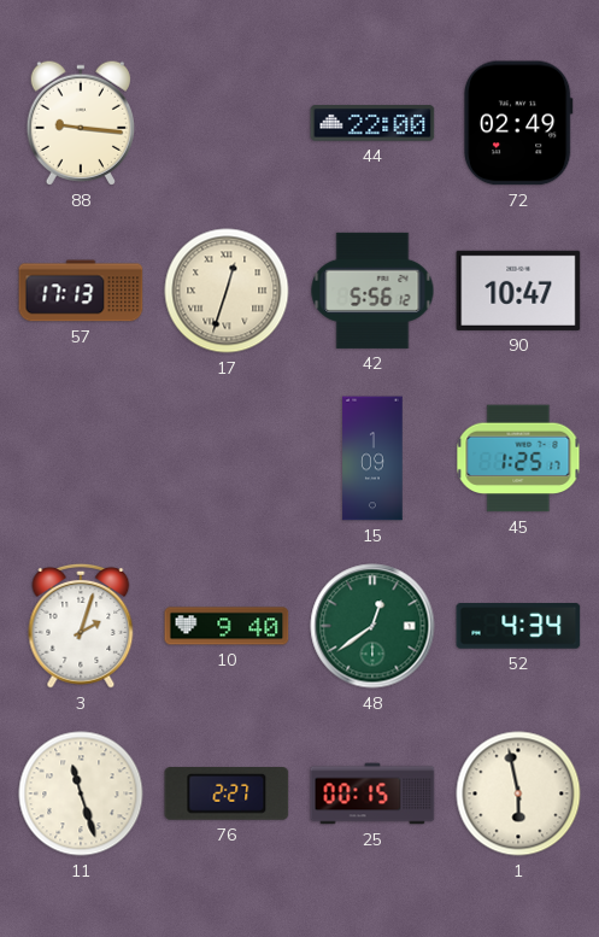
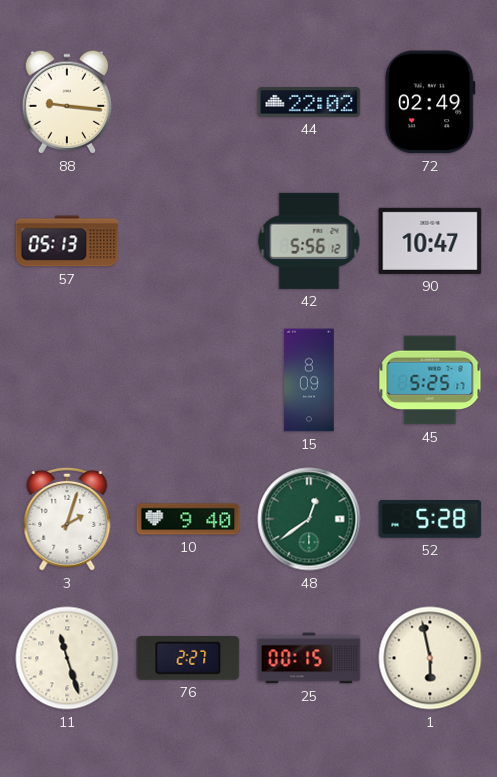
44: 22:00 -> 22:02
57: 17:13 -> 05:13
17: 12:33 -> none
15: 1:09 -> 8:09
45: 1:25 -> 5:25
52: 4:34 -> 5:28
